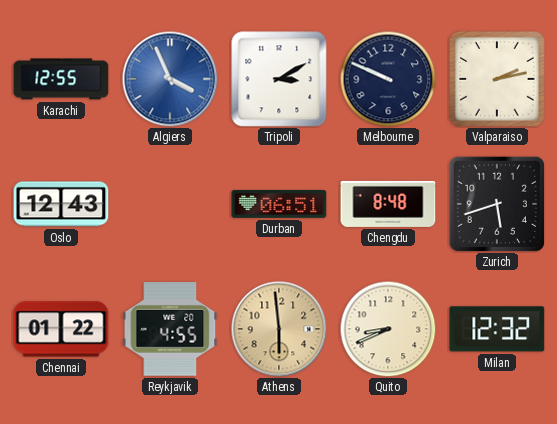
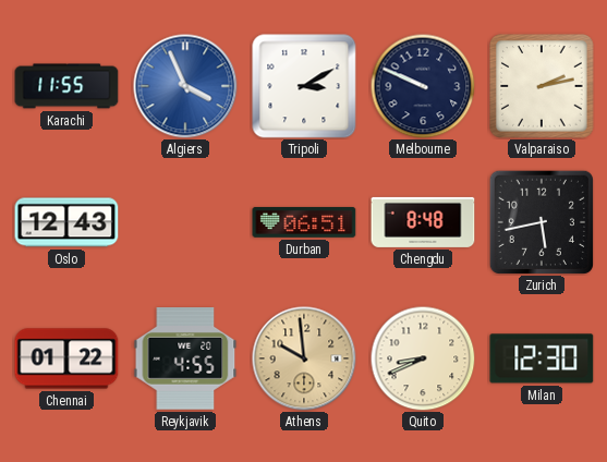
Karachi: 12:55 -> 11:55
Zurich: 5:42 -> 5:43
Athens: 5:59 -> 9:59
Milan: 12:32 -> 12:30
